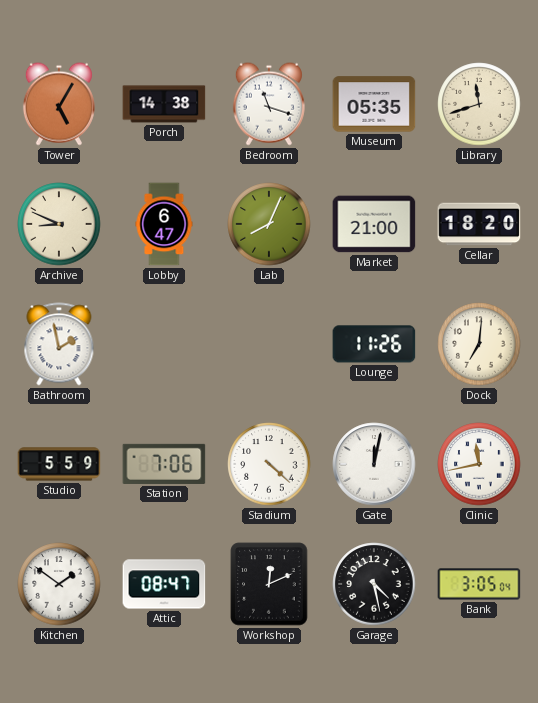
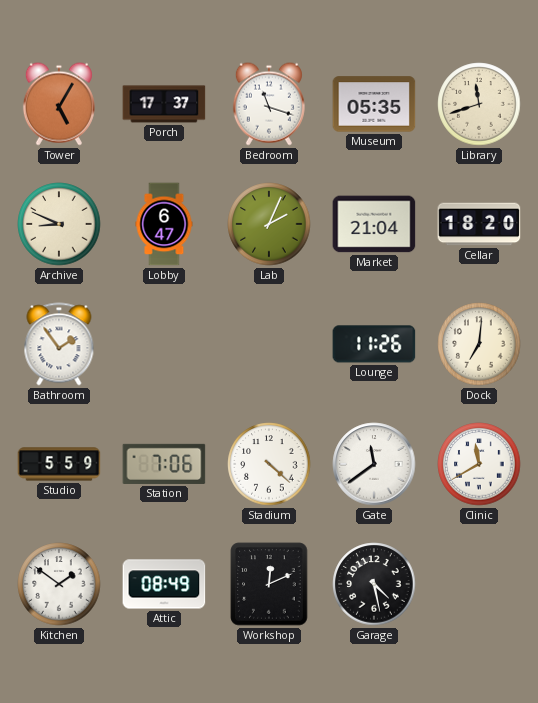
Porch: 14:38 -> 17:37
Lab: 8:04 -> 2:04
Market: 21:00 -> 21:04
Bathroom: 1:58 -> 1:54
Gate: 12:02 -> 11:39
Clinic: 11:43 -> 11:40
Attic: 08:47 -> 08:49
Bank: 3:05 -> none
